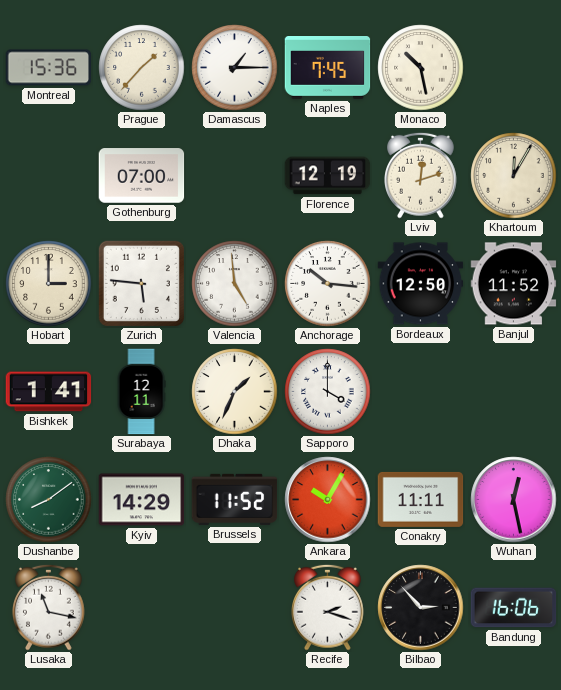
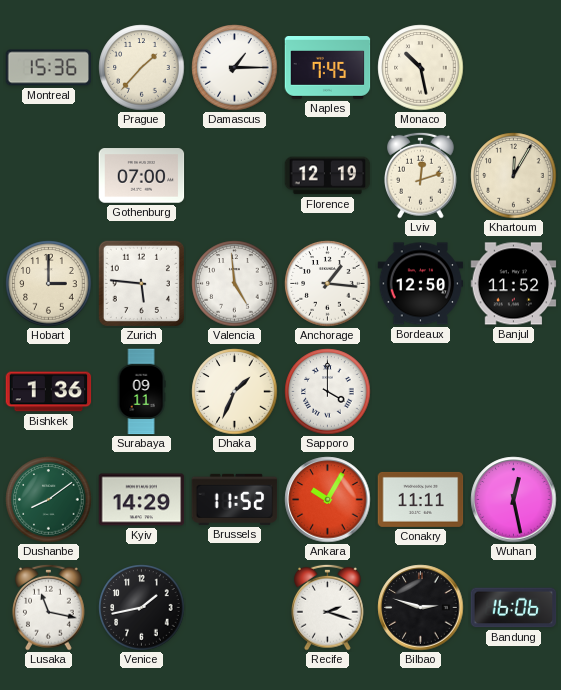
Anchorage: 10:16 -> 1:16
Bishkek: 1:41 -> 1:36
Surabaya: 12:11 -> 09:11
Venice: none -> 1:43
Bilbao: 2:53 -> 2:48
